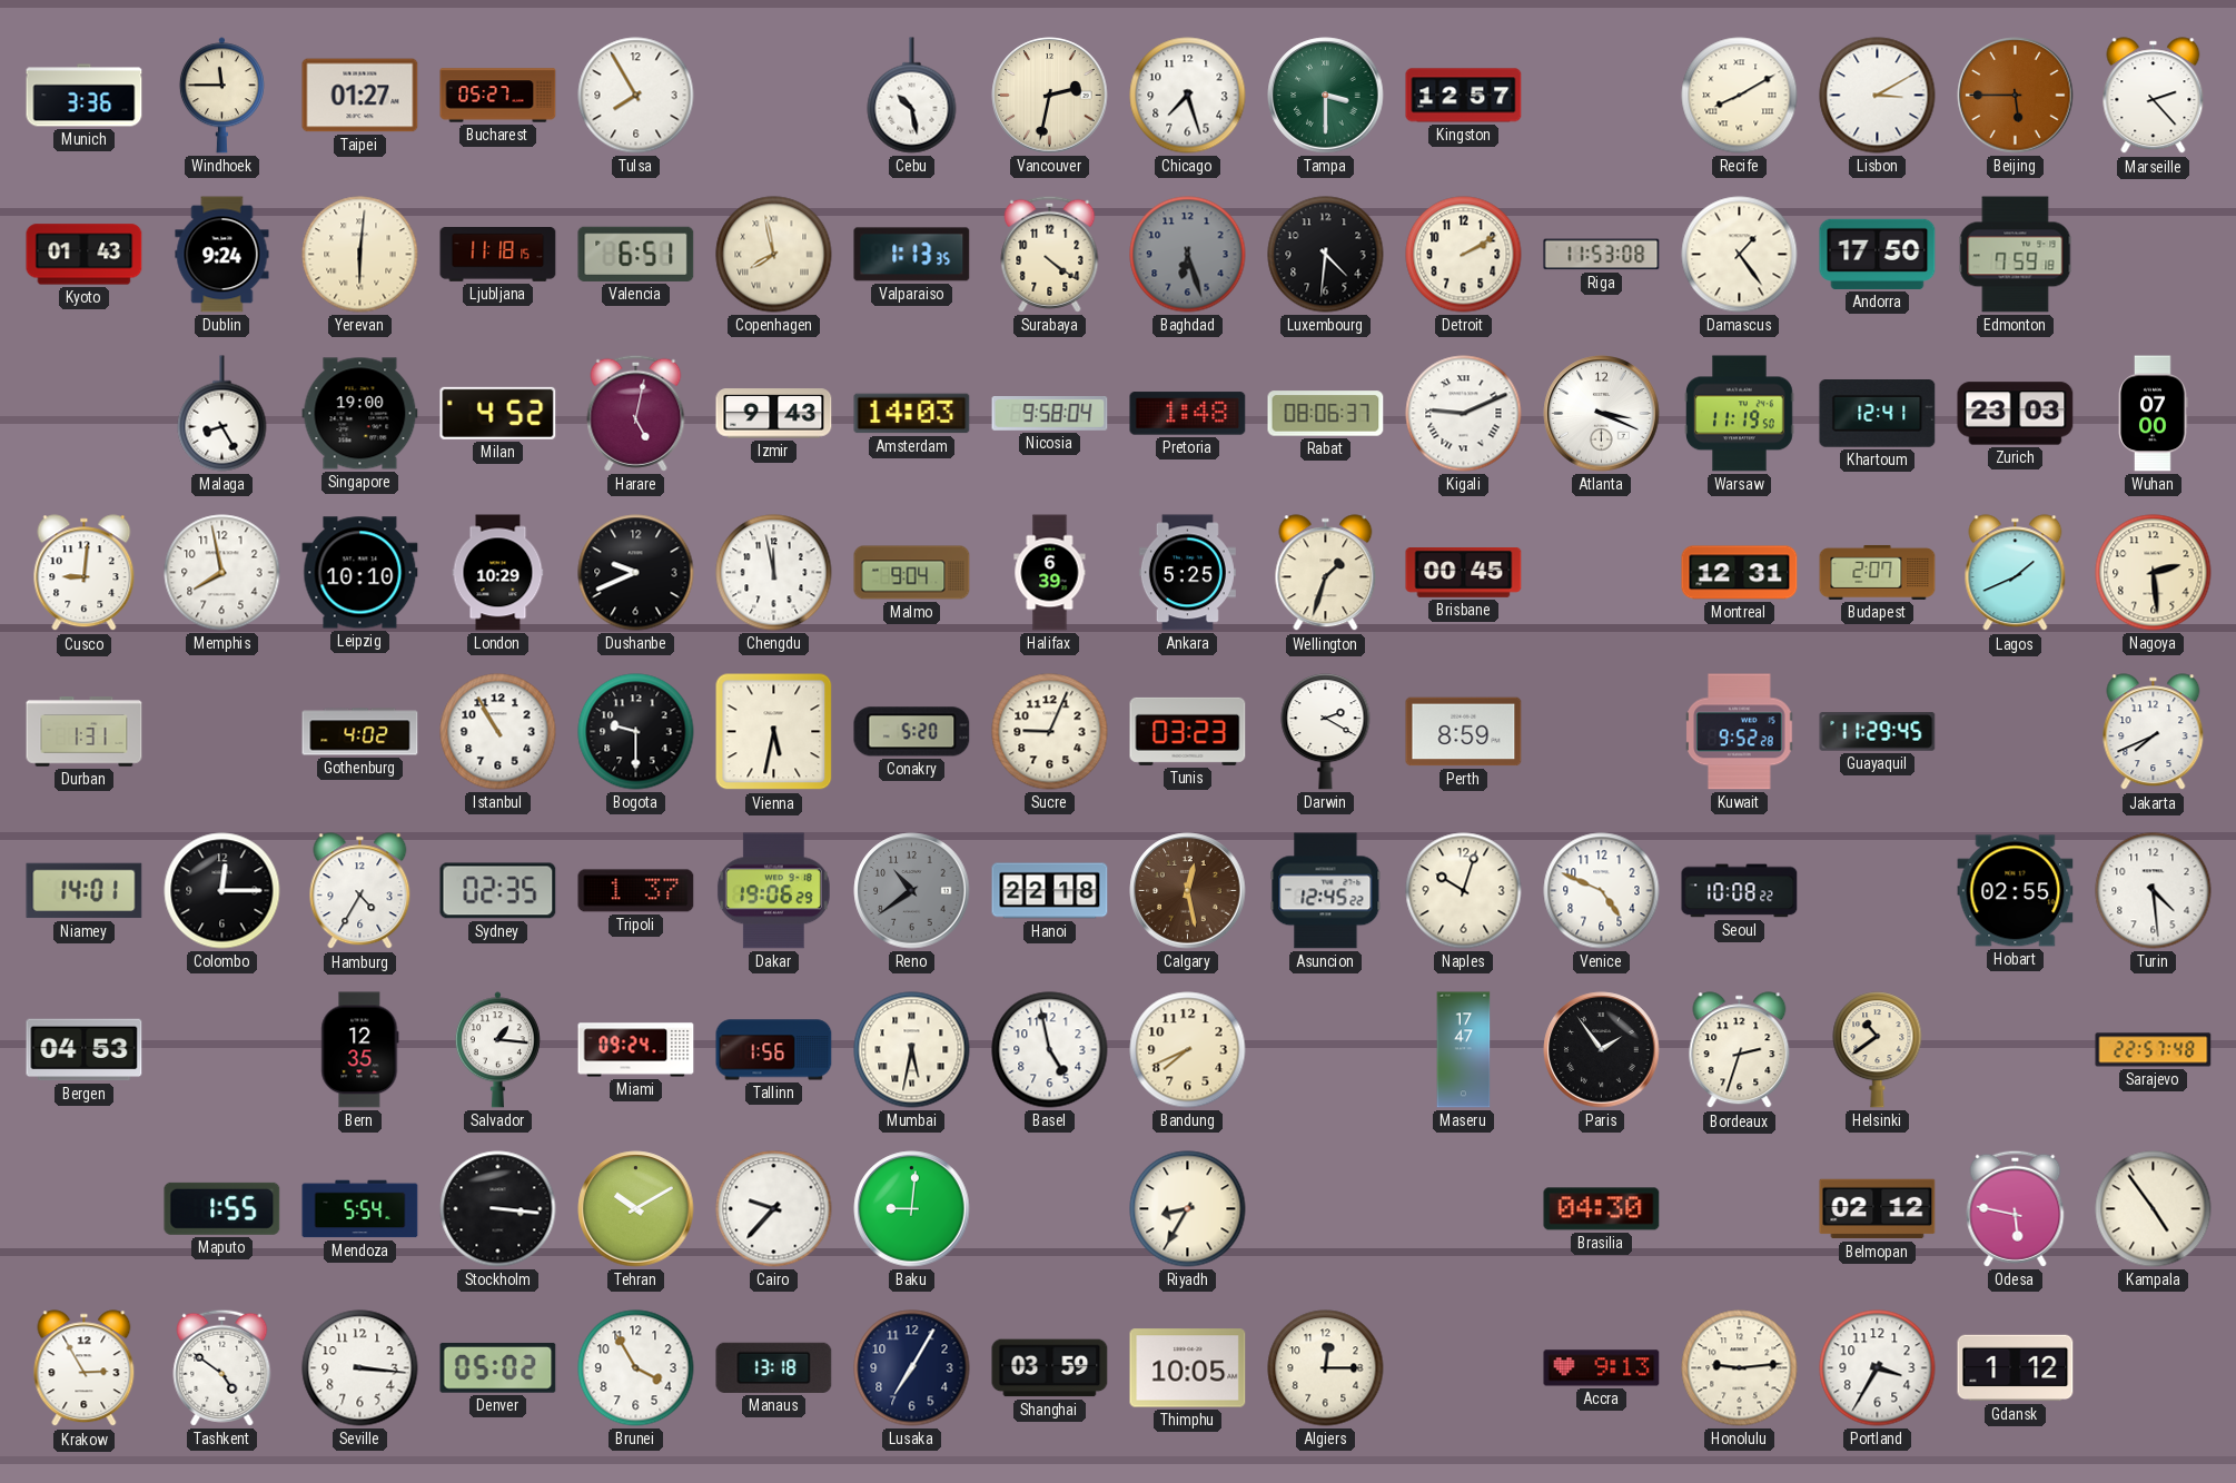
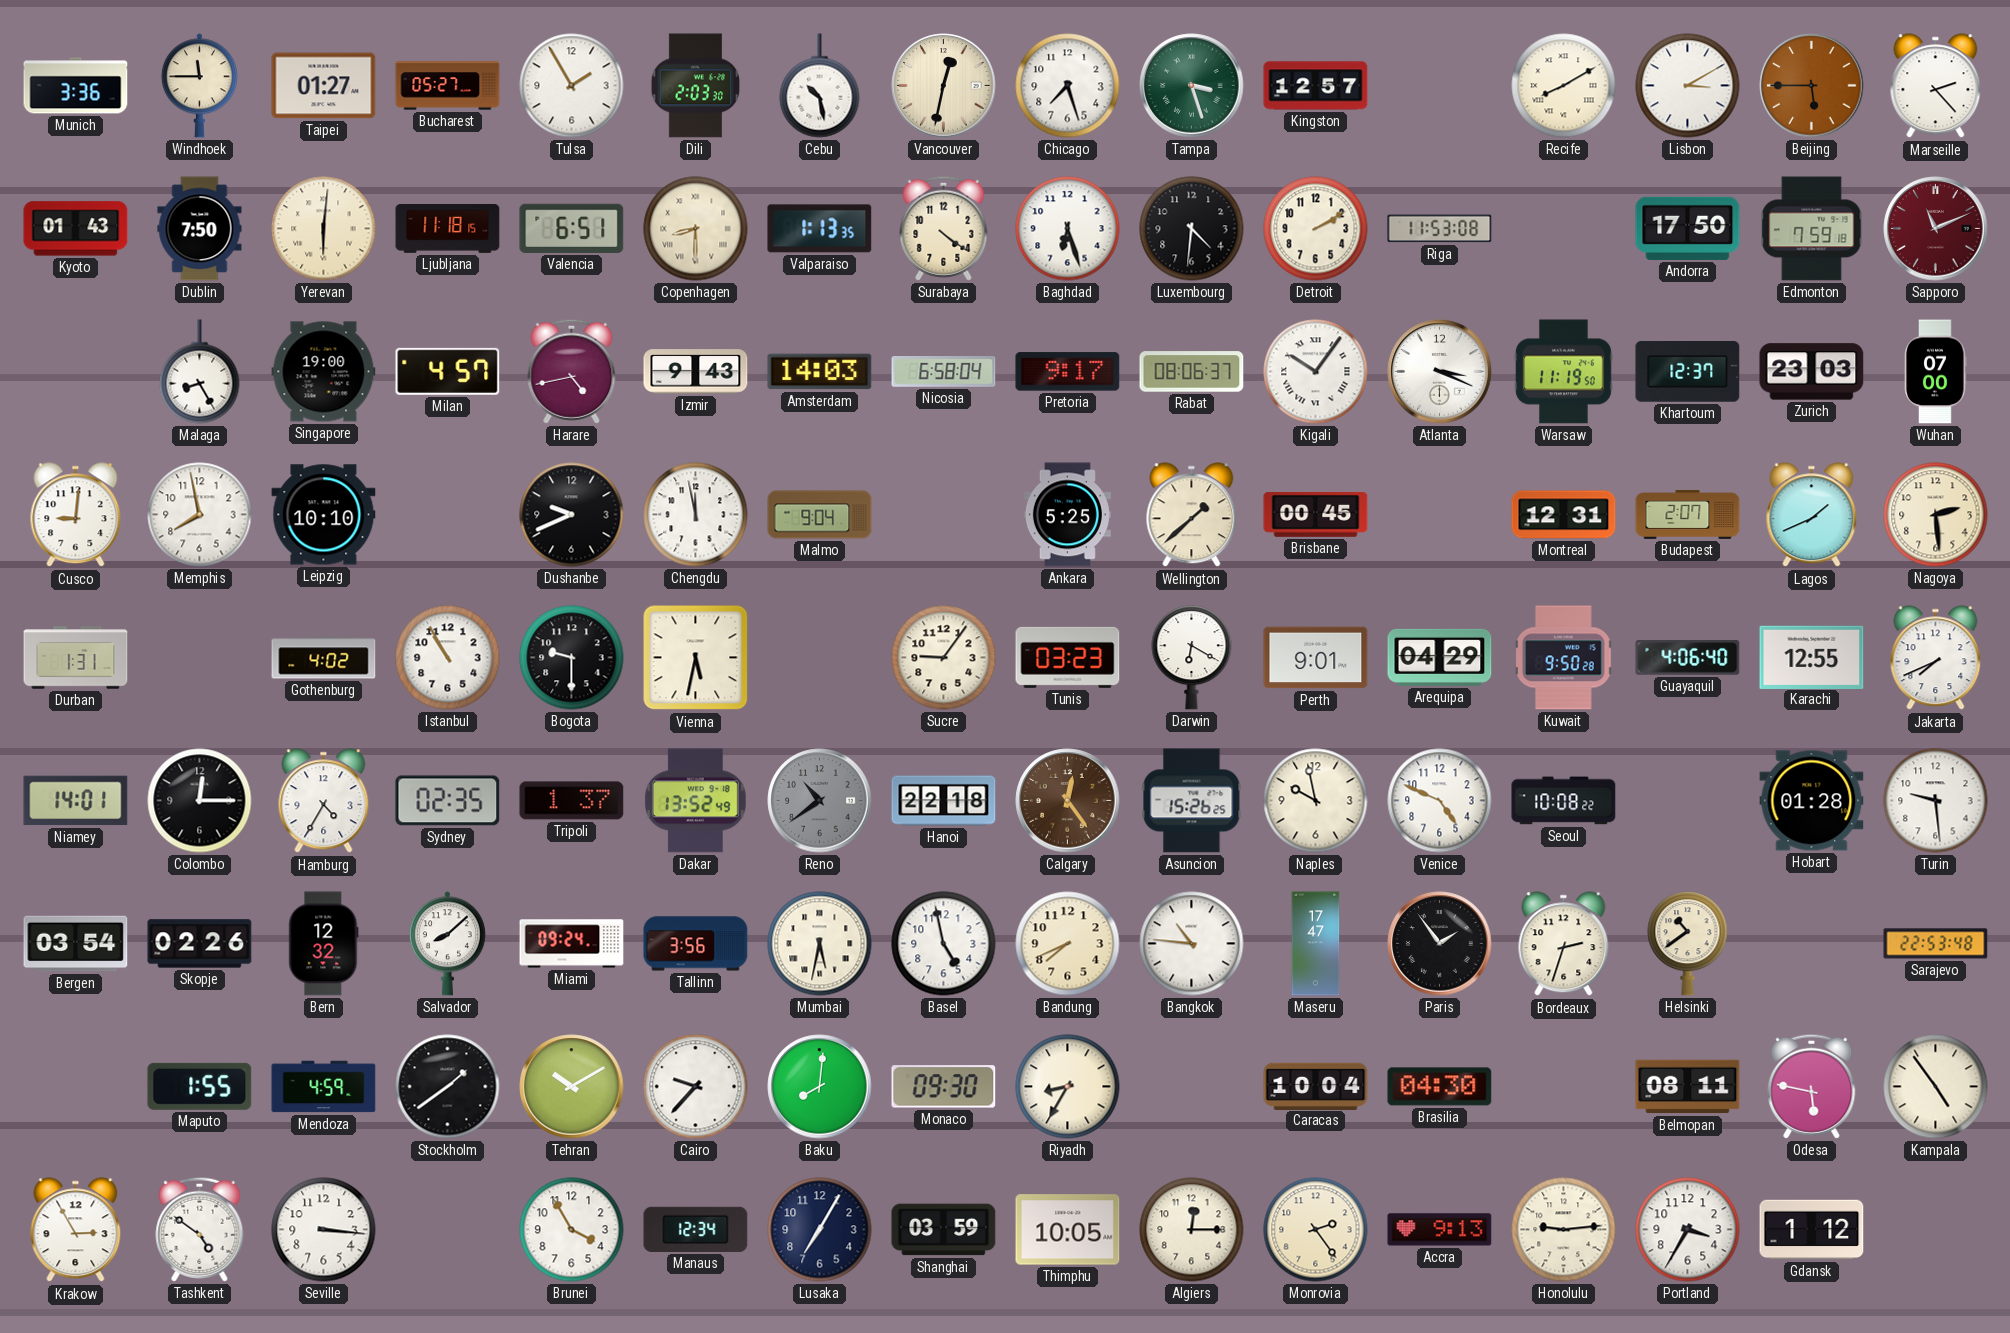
Tulsa: 7:55 -> 1:55
Dili: none -> 2:03
Vancouver: 2:32 -> 12:32
Tampa: 3:30 -> 3:27
Dublin: 9:24 -> 7:50
Copenhagen: 7:58 -> 8:30
Baghdad dial: grey -> white
Damascus: 1:24 -> none
Sapporo: none -> 11:11
Milan: 4:52 -> 4:57
Harare: 5:02 -> 4:43
Nicosia: 9:58 -> 6:58
Pretoria: 1:48 -> 9:17
Kigali: 9:11 -> 10:06
Khartoum: 12:41 -> 12:37
London: 10:29 -> none
Halifax: 6:39 -> none
Wellington: 1:33 -> 1:38
Conakry: 5:20 -> none
Sucre: 9:04 -> 9:06
Darwin: 2:20 -> 6:20
Perth: 8:59 -> 9:01
Arequipa: none -> 04:29
Kuwait: 9:52 -> 9:50
Guayaquil: 11:29 -> 4:06
Karachi: none -> 12:55
Dakar: 19:06 -> 13:52
Calgary: 12:28 -> 12:24
Asuncion: 12:45 -> 15:26
Naples: 10:03 -> 9:58
Hobart: 02:55 -> 01:28
Turin: 4:29 -> 9:29
Bergen: 04:53 -> 03:54
Skopje: none -> 02:26
Bern: 12:35 -> 12:32
Salvador: 1:16 -> 8:08
Tallinn: 1:56 -> 3:56
Bangkok: none -> 10:46
Sarajevo: 22:57 -> 22:53
Mendoza: 5:54 -> 4:59
Stockholm: 3:16 -> 1:39
Baku: 9:01 -> 8:01
Monaco: none -> 09:30
Caracas: none -> 10:04
Belmopan: 02:12 -> 08:11
Denver: 05:02 -> none
Manaus: 13:18 -> 12:34
Monrovia: none -> 2:24
